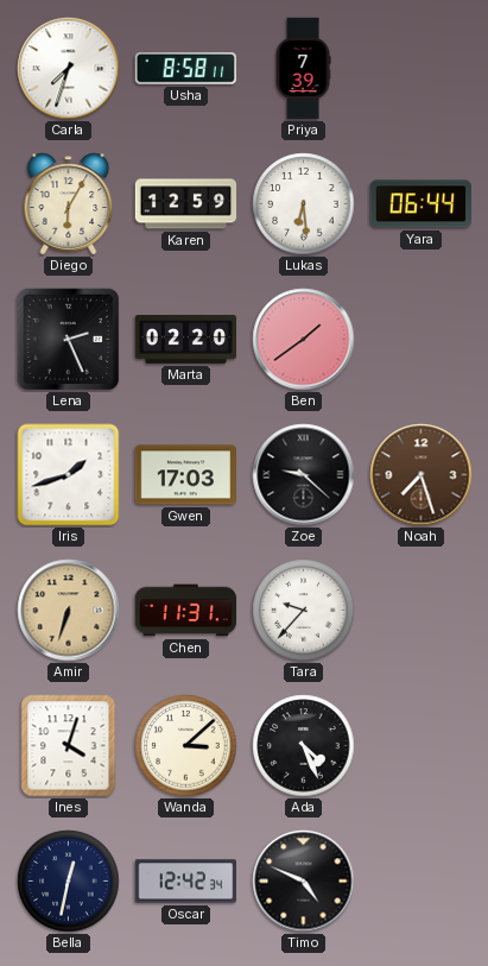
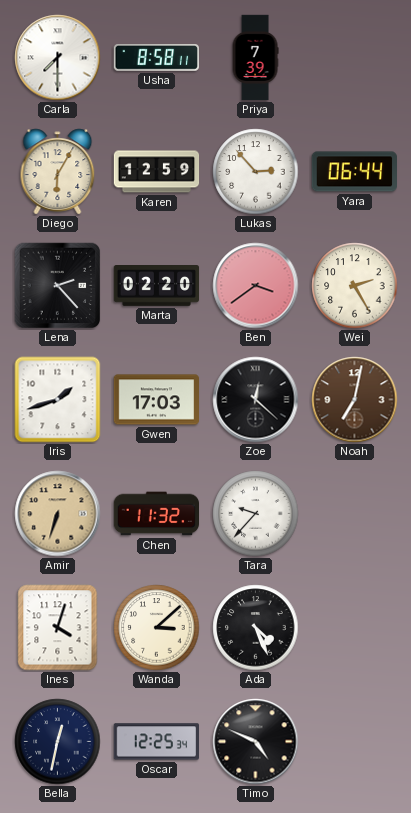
Carla: 7:33 -> 7:30
Lukas: 6:29 -> 2:53
Lena: 2:26 -> 2:23
Ben: 1:39 -> 3:39
Wei: none -> 2:25
Zoe: 9:22 -> 12:22
Noah: 7:27 -> 7:02
Chen: 11:31 -> 11:32
Oscar: 12:42 -> 12:25
